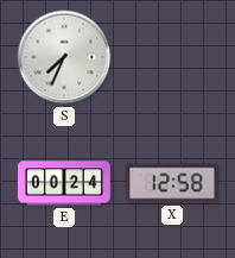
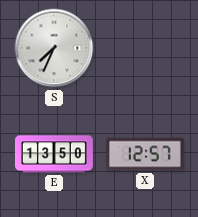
E: 00:24 -> 13:50
X: 12:58 -> 12:57
